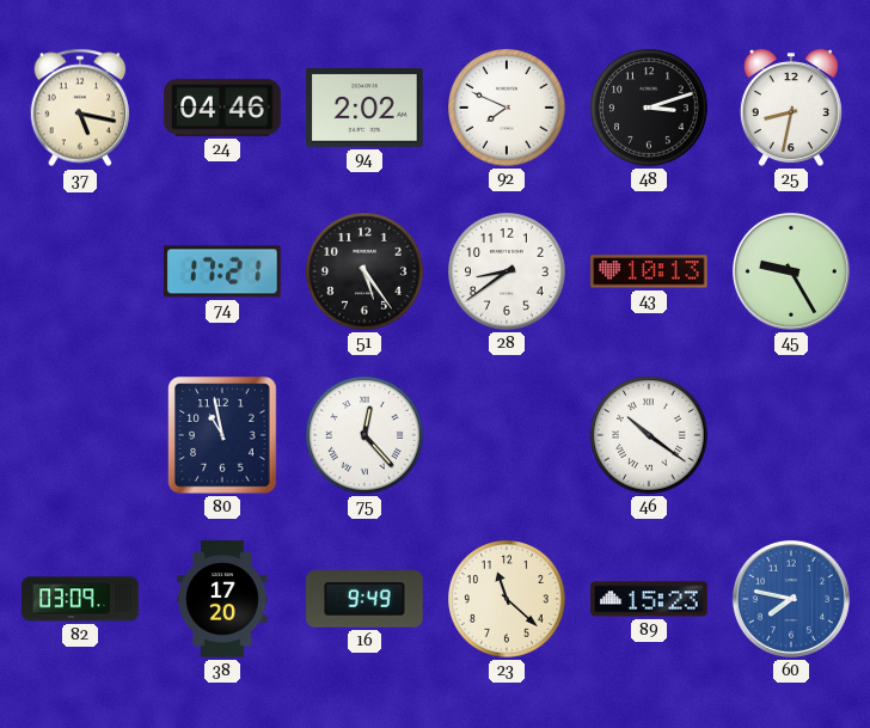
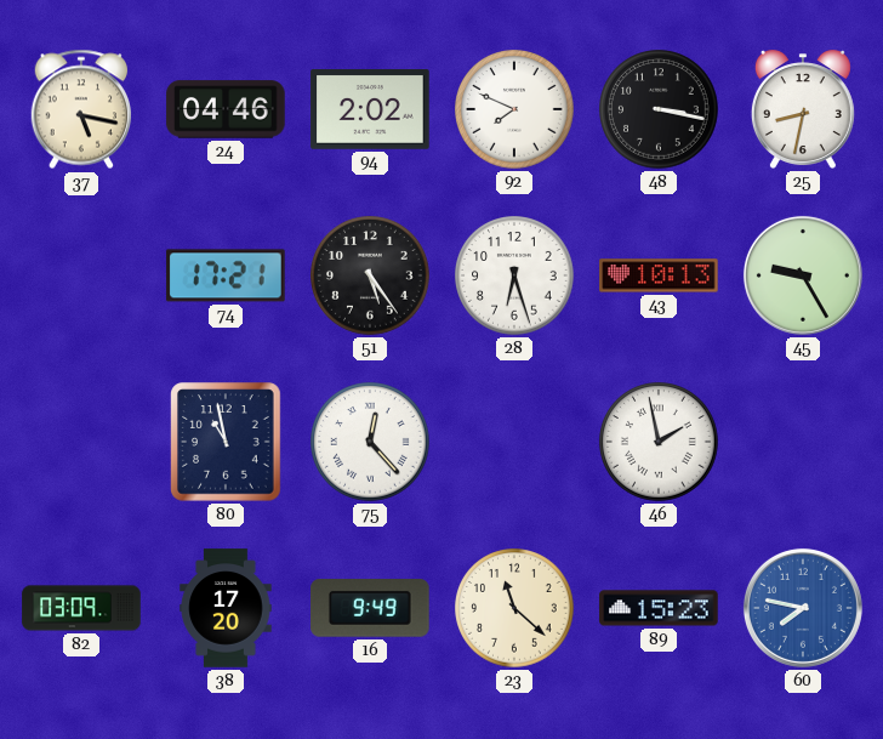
48: 3:12 -> 3:17
28: 8:39 -> 6:27
46: 10:21 -> 1:58
